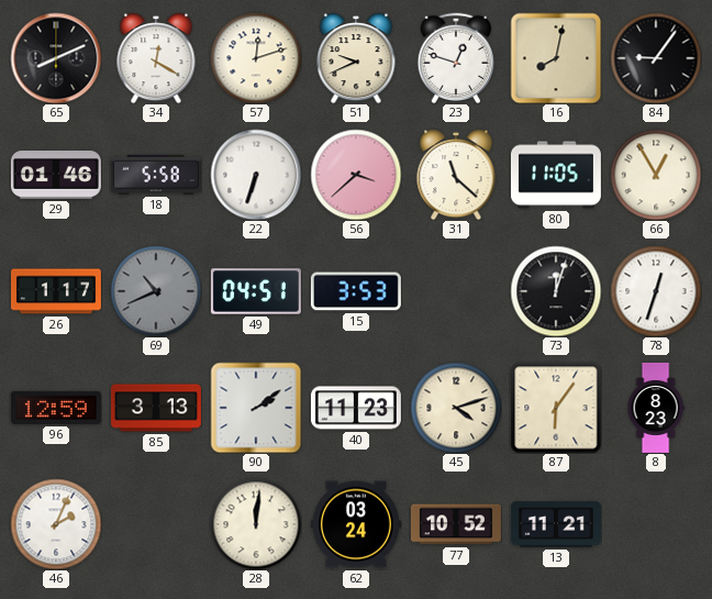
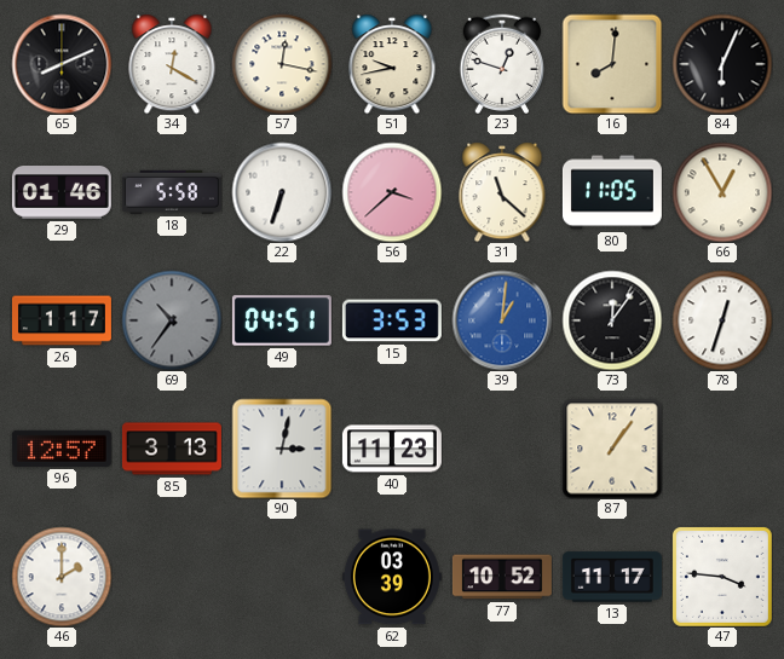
57: 12:12 -> 12:17
51: 9:41 -> 9:43
16: 8:02 -> 8:01
84: 9:06 -> 6:04
69: 10:41 -> 10:36
39: none -> 1:01
73: 12:03 -> 12:06
96: 12:59 -> 12:57
90: 2:09 -> 3:02
45: 4:12 -> none
87: 6:06 -> 1:06
8: 8:23 -> none
46: 2:04 -> 2:00
28: 12:01 -> none
62: 03:24 -> 03:39
13: 11:21 -> 11:17
47: none -> 3:46
